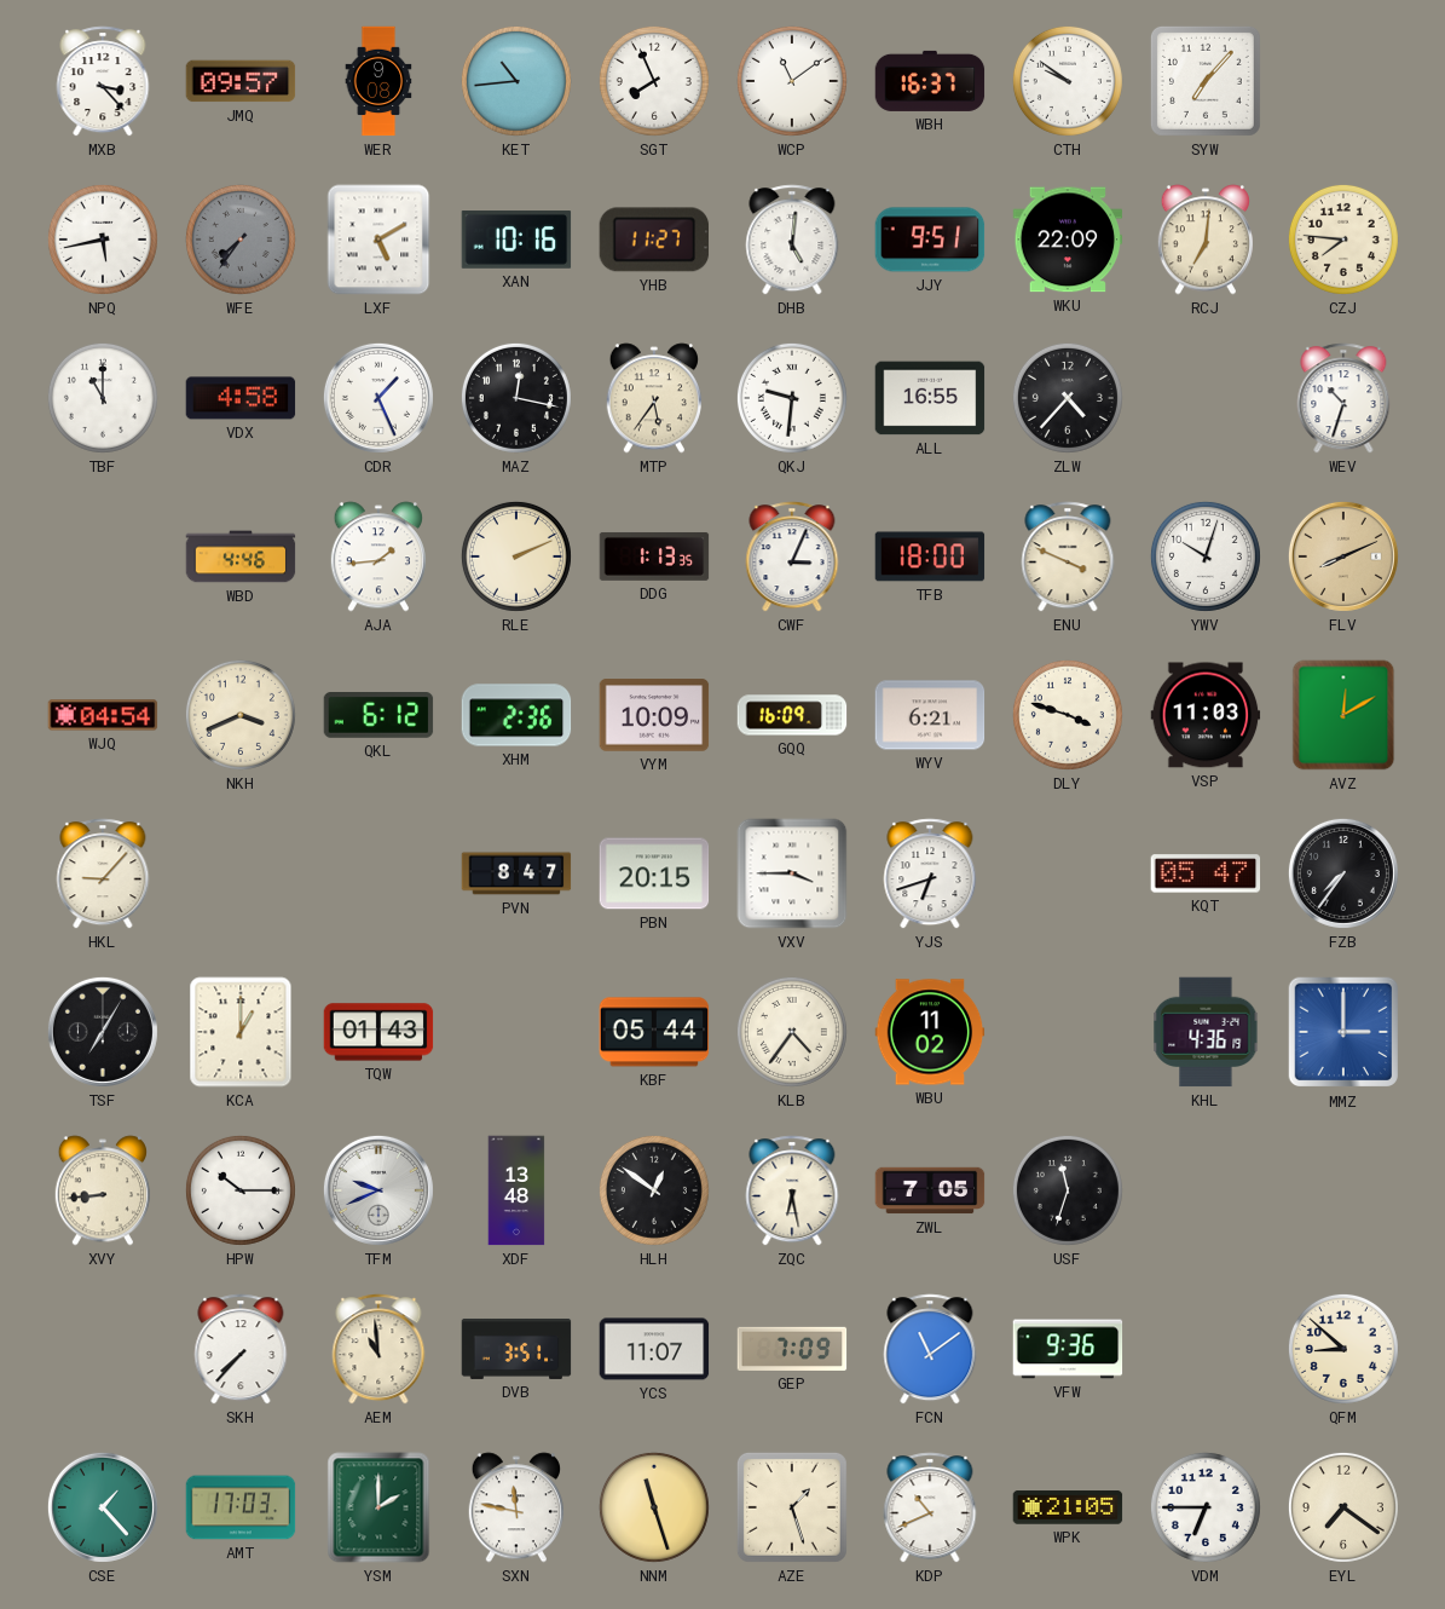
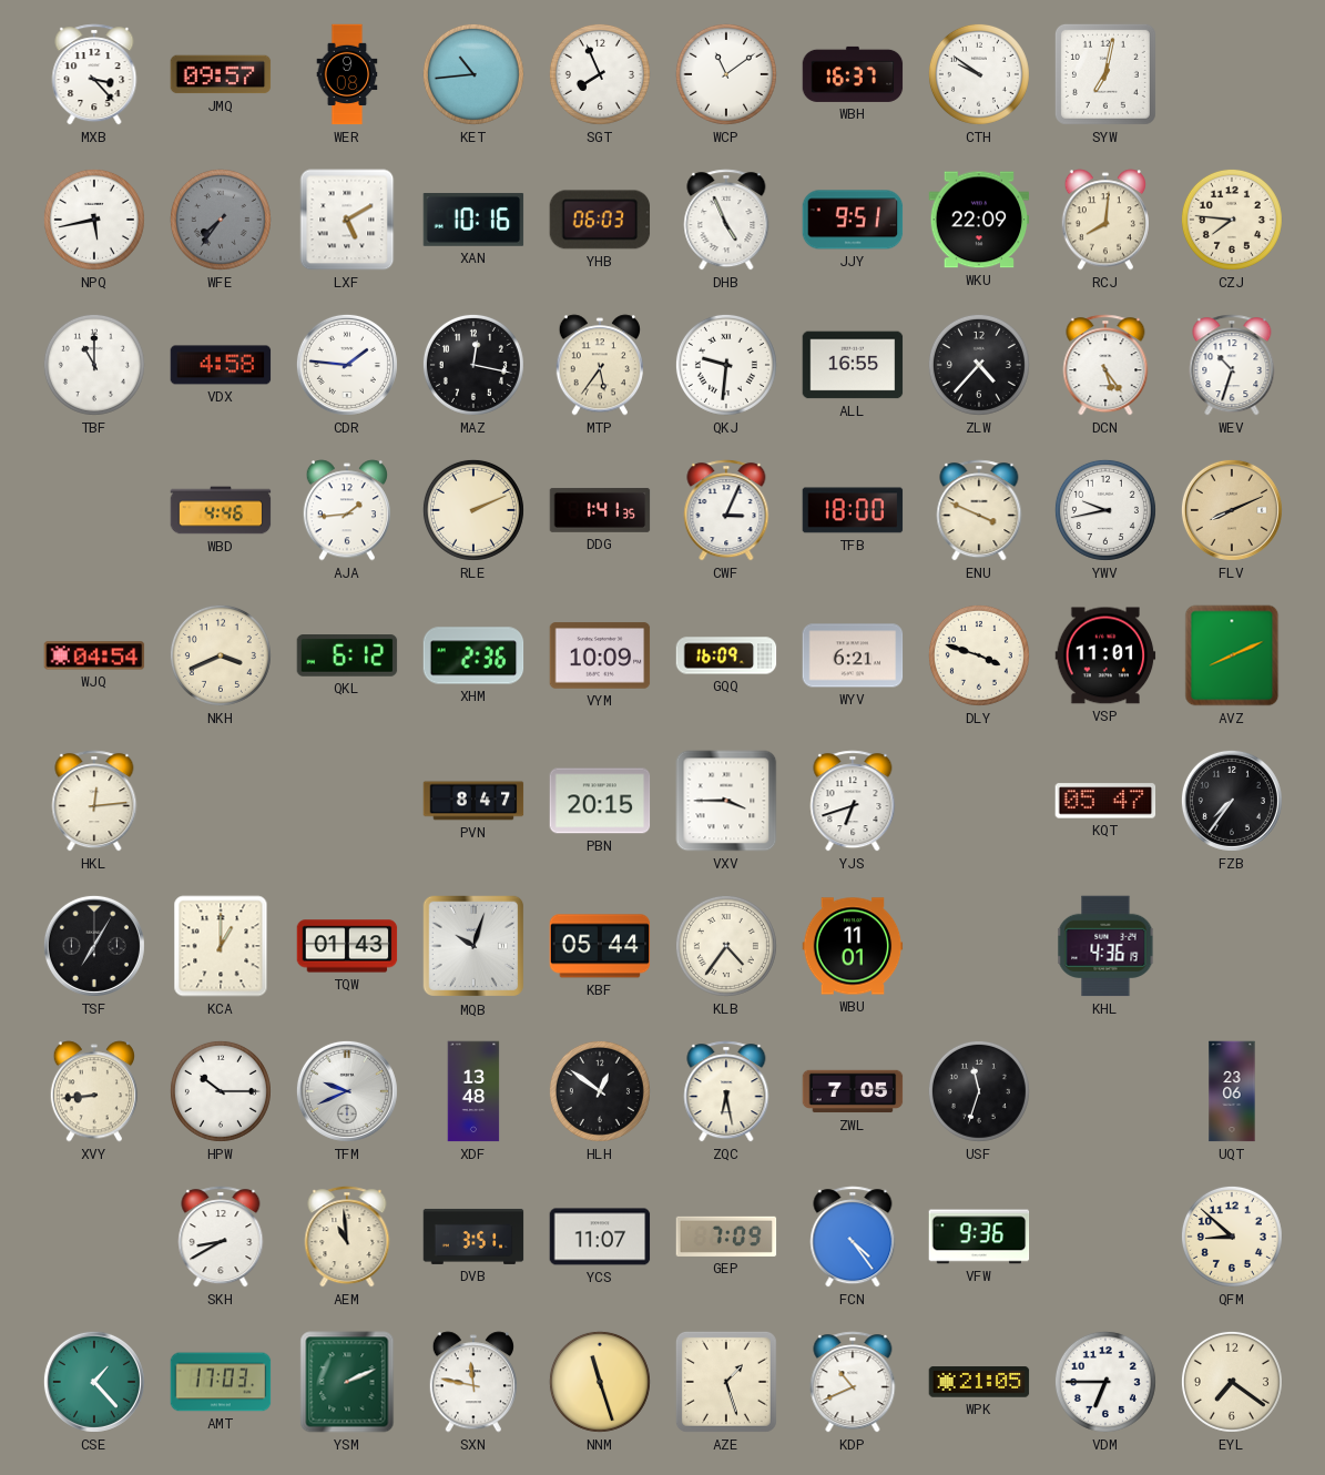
SYW: 7:07 -> 7:02
YHB: 11:27 -> 06:03
DHB: 5:01 -> 4:56
RCJ: 7:01 -> 8:01
CDR: 1:26 -> 1:46
DCN: none -> 5:24
DDG: 1:13 -> 1:41
YWV: 10:03 -> 9:43
VSP: 11:03 -> 11:01
AVZ: 12:10 -> 8:11
HKL: 9:07 -> 12:14
MQB: none -> 10:03
WBU: 11:02 -> 11:01
MMZ: 3:00 -> none
UQT: none -> 23:06
SKH: 7:37 -> 8:40
FCN: 11:09 -> 4:24
YSM: 2:00 -> 2:11
